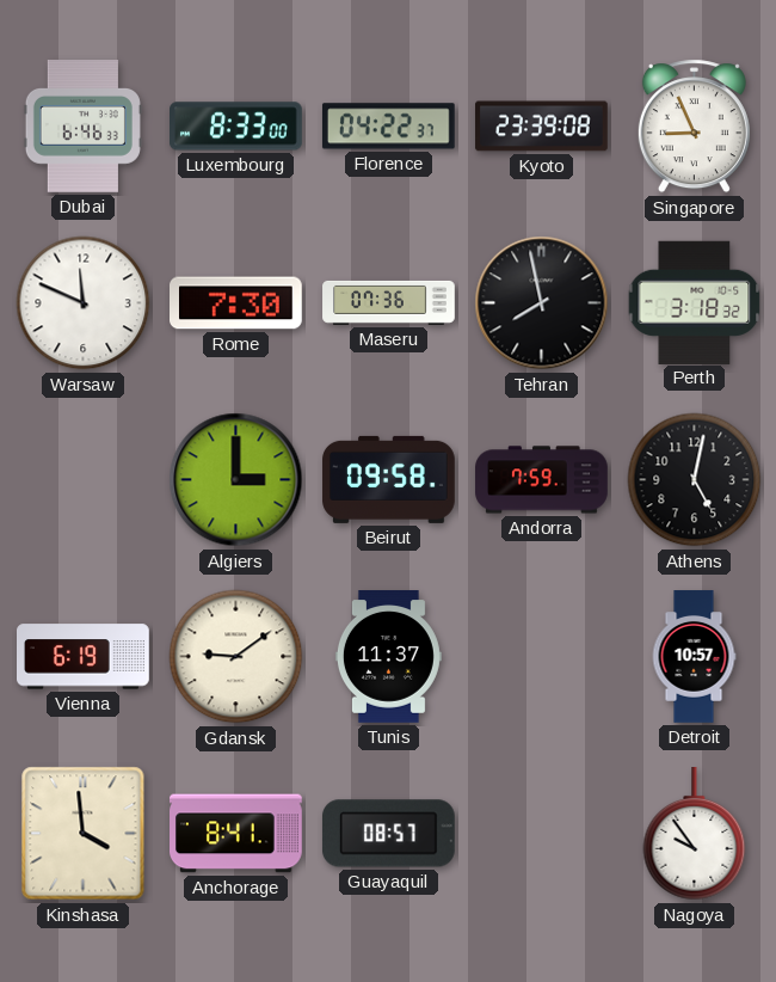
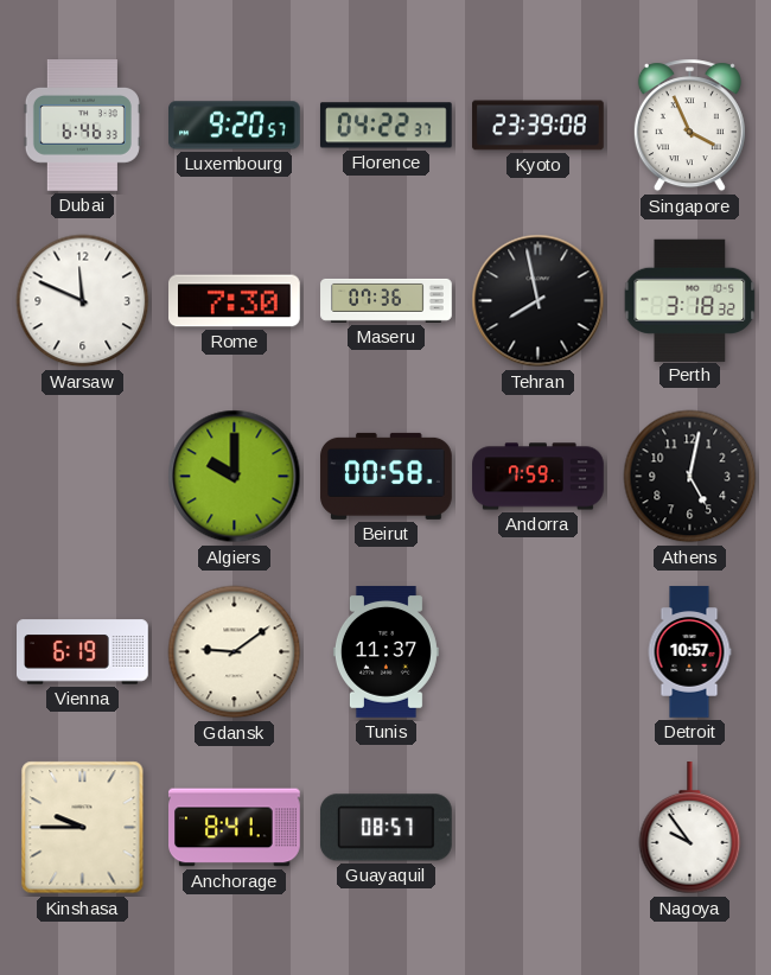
Luxembourg: 8:33 -> 9:20
Singapore: 8:56 -> 3:56
Algiers: 3:00 -> 10:00
Beirut: 09:58 -> 00:58
Kinshasa: 3:59 -> 9:45
